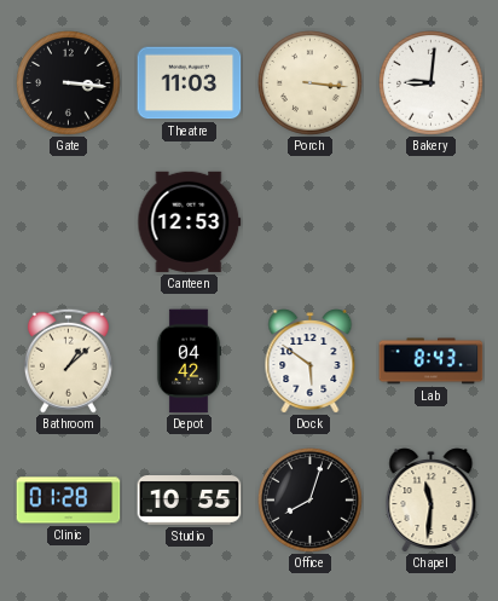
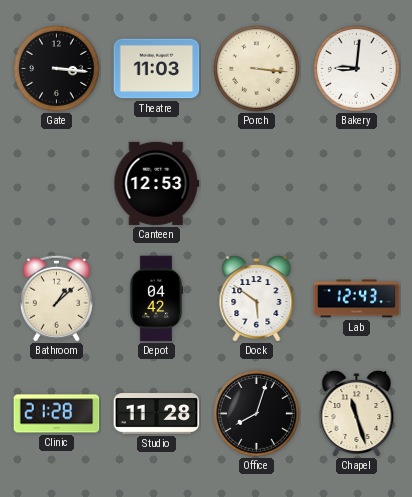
Lab: 8:43 -> 12:43
Clinic: 01:28 -> 21:28
Studio: 10:55 -> 11:28
Chapel: 11:31 -> 11:27
